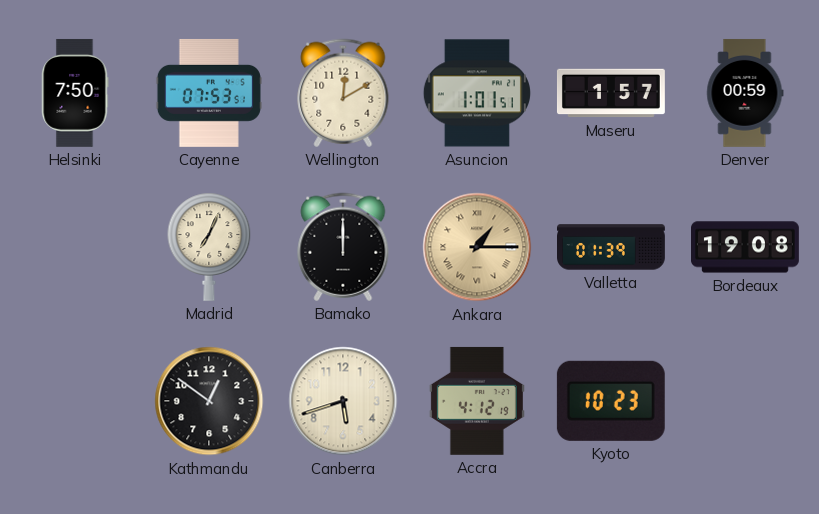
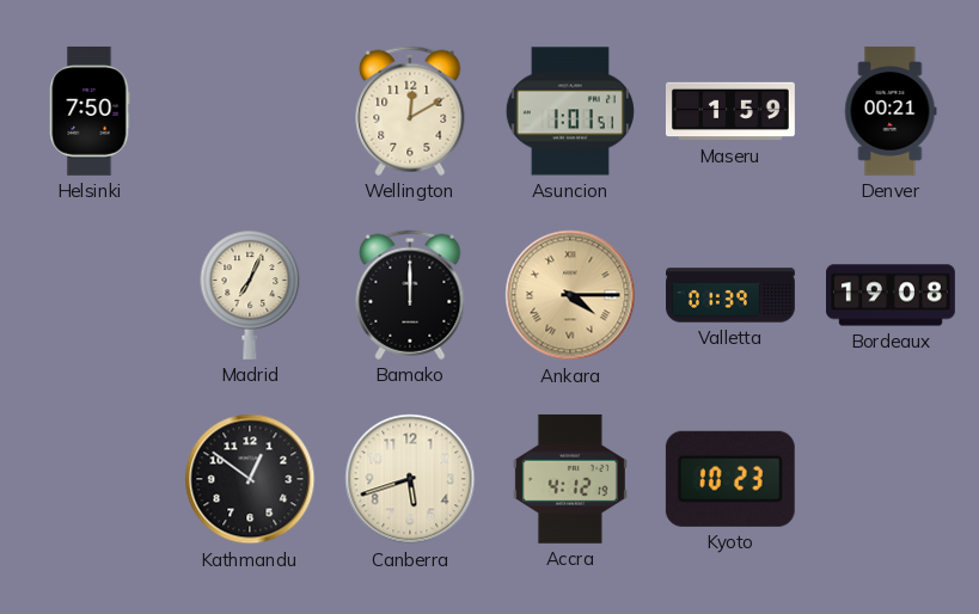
Cayenne: 07:53 -> none
Maseru: 1:57 -> 1:59
Denver: 00:59 -> 00:21
Ankara: 1:15 -> 4:15
